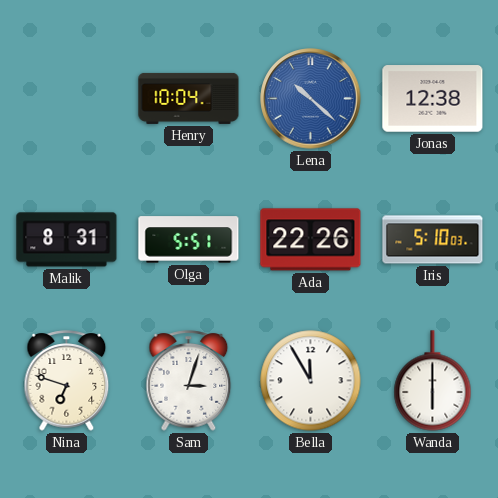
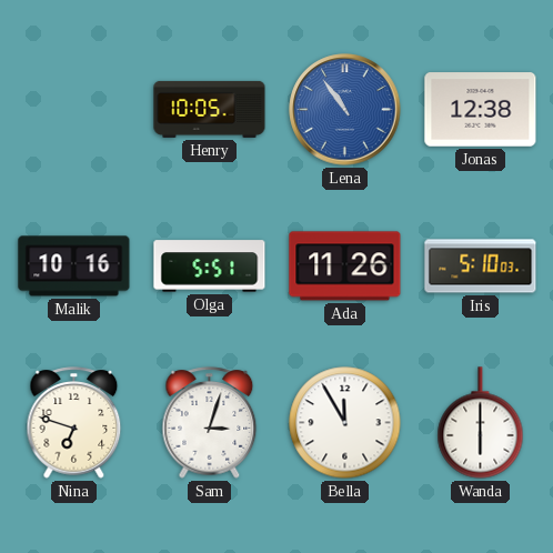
Henry: 10:04 -> 10:05
Lena: 10:22 -> 10:54
Malik: 8:31 -> 10:16
Ada: 22:26 -> 11:26
